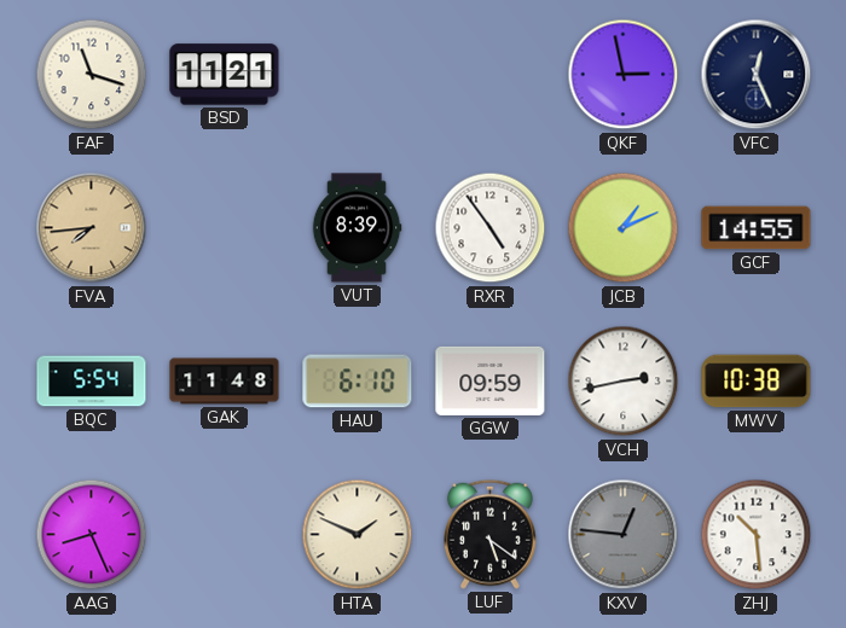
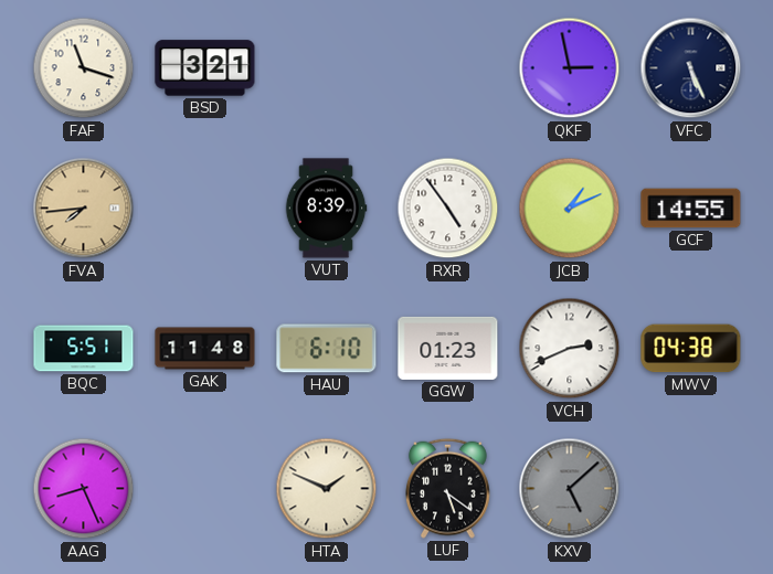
BSD: 11:21 -> 3:21
VFC: 12:26 -> 5:26
BQC: 5:54 -> 5:51
GGW: 09:59 -> 01:23
VCH: 2:43 -> 2:41
MWV: 10:38 -> 04:38
KXV: 12:46 -> 5:08
ZHJ: 10:29 -> none
